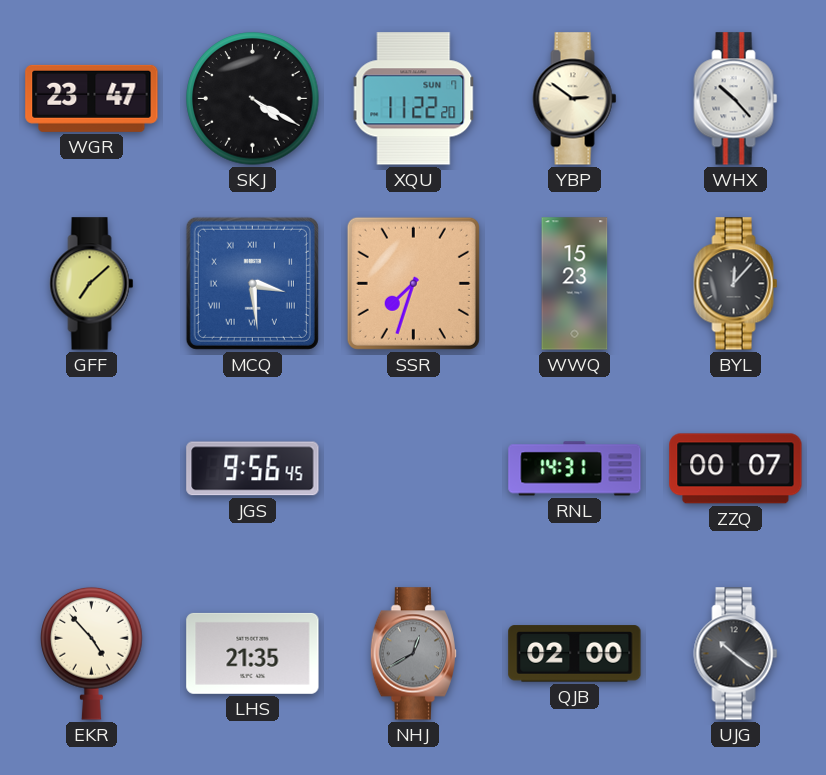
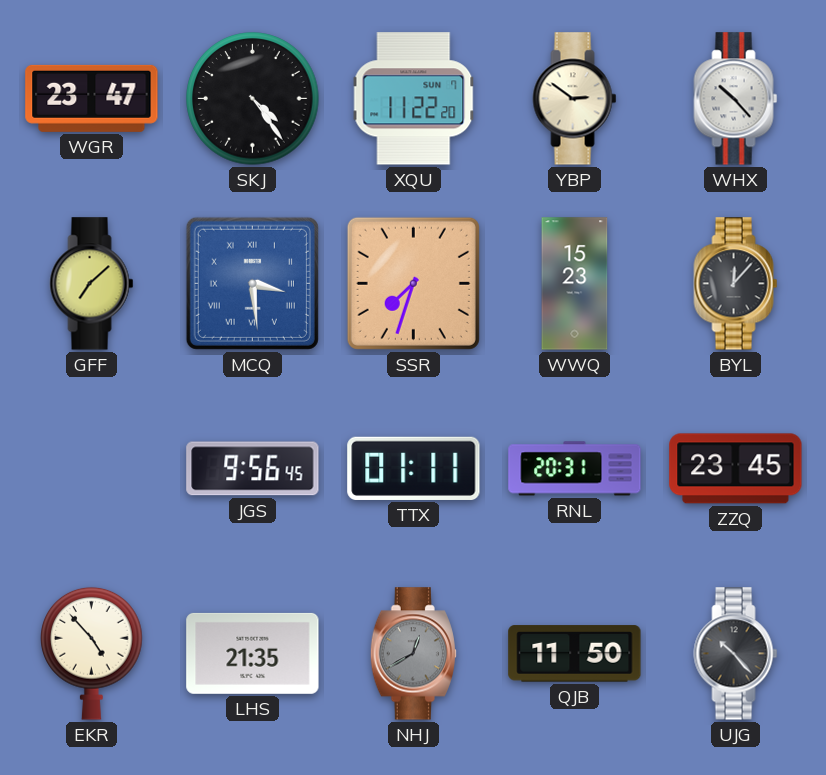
SKJ: 4:20 -> 4:24
TTX: none -> 01:11
RNL: 14:31 -> 20:31
ZZQ: 00:07 -> 23:45
QJB: 02:00 -> 11:50
UJG: 10:21 -> 10:23
